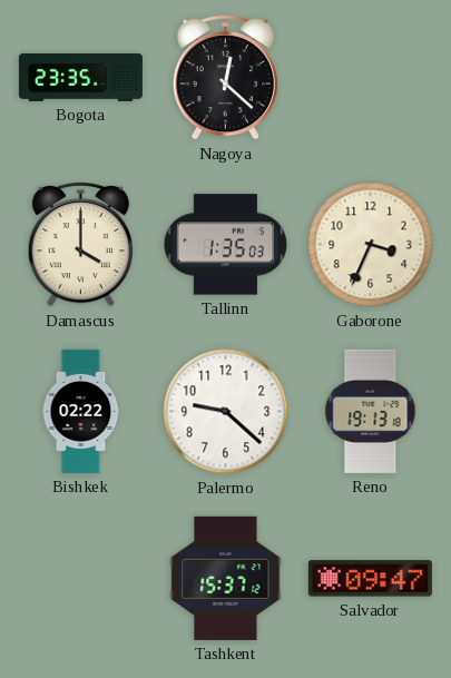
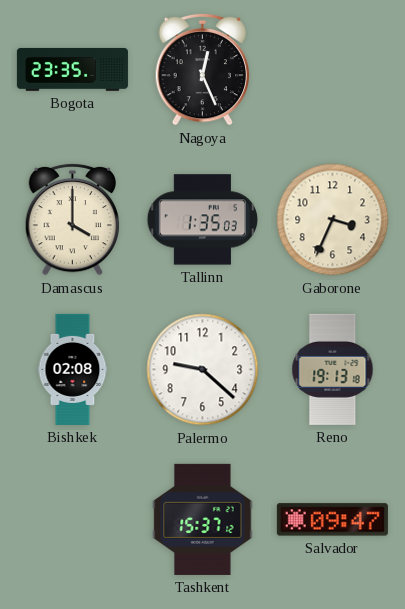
Nagoya: 12:22 -> 12:26
Bishkek: 02:22 -> 02:08
